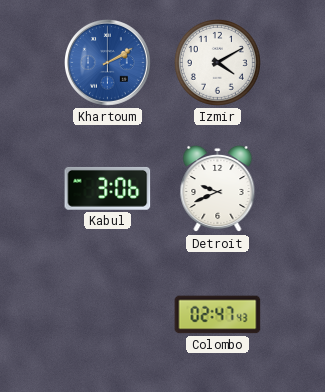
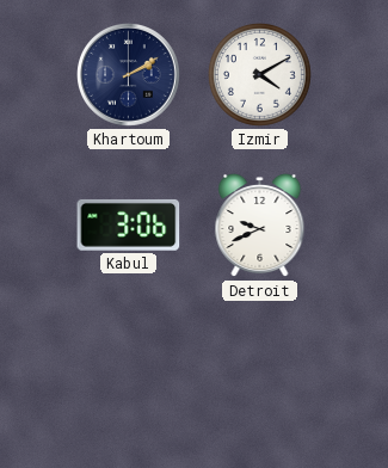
Khartoum dial: blue -> navy
Colombo: 02:47 -> none
